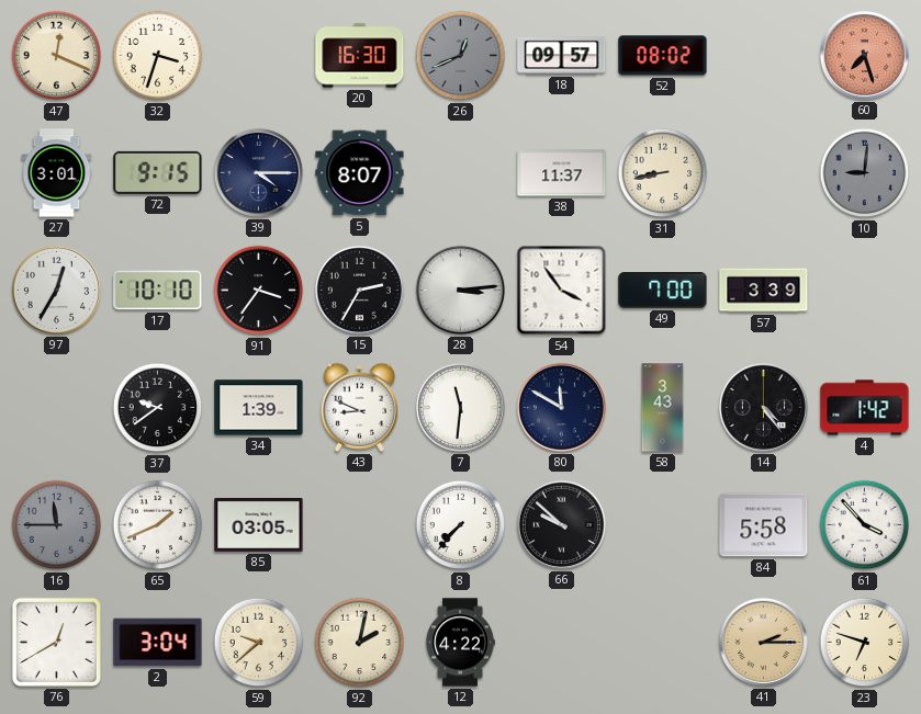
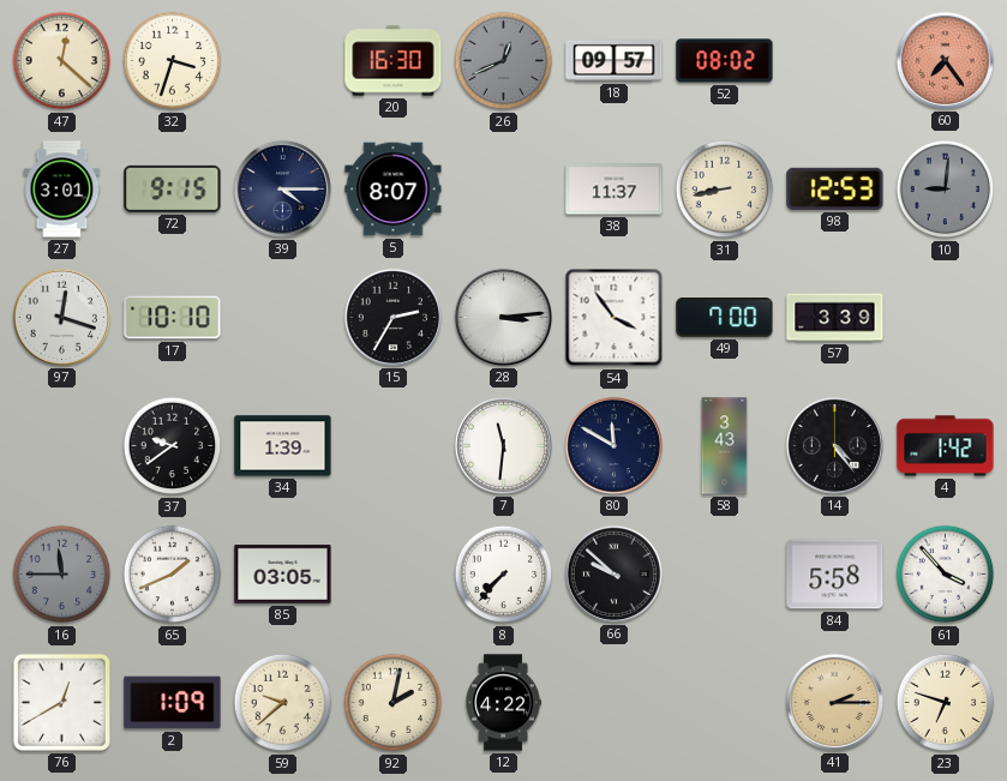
47: 12:19 -> 12:22
60: 7:27 -> 7:24
98: none -> 12:53
97: 12:35 -> 12:18
91: 3:36 -> none
43: 8:49 -> none
2: 3:04 -> 1:09
